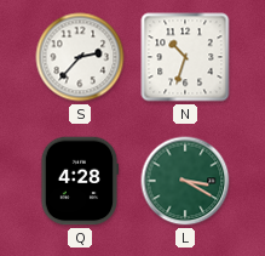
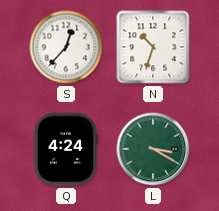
S: 2:37 -> 12:37
Q: 4:28 -> 4:24
